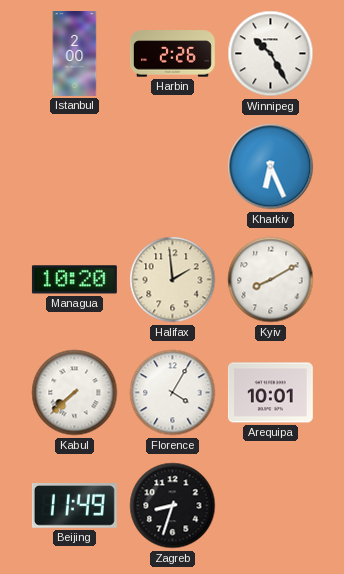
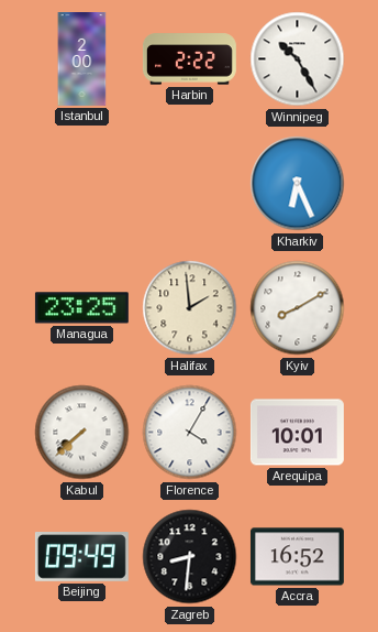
Harbin: 2:26 -> 2:22
Managua: 10:20 -> 23:25
Beijing: 11:49 -> 09:49
Zagreb: 8:33 -> 8:31
Accra: none -> 16:52
